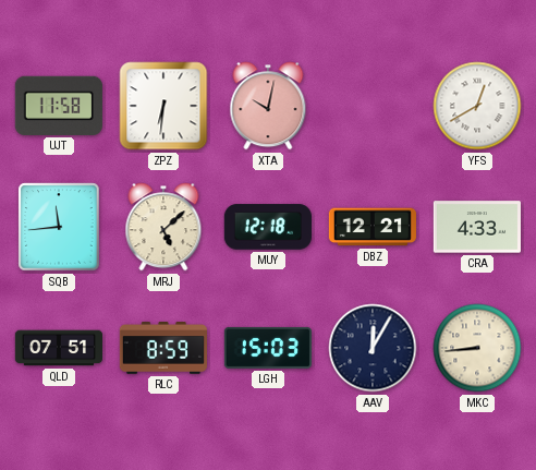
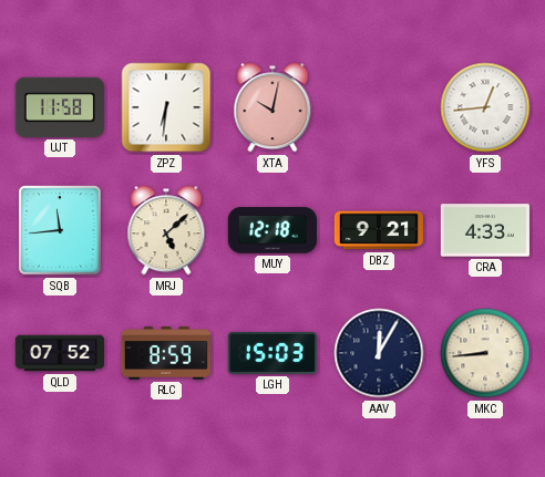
YFS: 12:40 -> 12:44
DBZ: 12:21 -> 9:21
QLD: 07:51 -> 07:52
